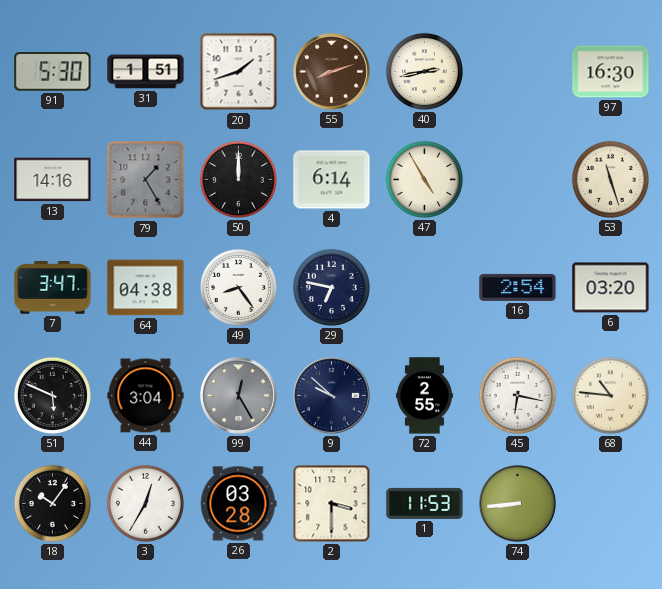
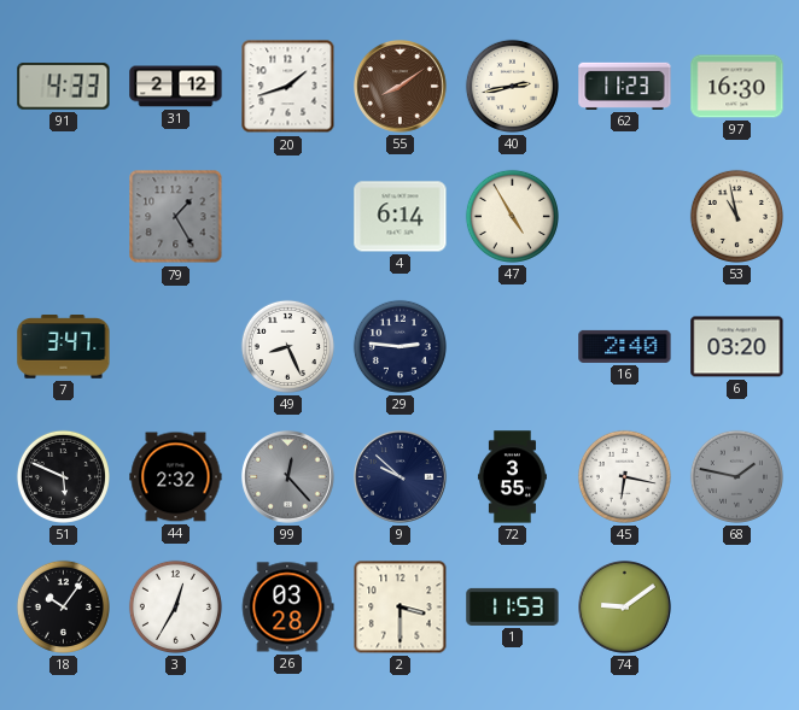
91: 5:30 -> 4:33
31: 1:51 -> 2:12
55: 8:12 -> 8:09
62: none -> 11:23
13: 14:16 -> none
50: 12:00 -> none
53: 11:27 -> 10:58
64: 04:38 -> none
49: 8:24 -> 8:26
29: 6:47 -> 2:46
16: 2:54 -> 2:40
44: 3:04 -> 2:32
99: 12:25 -> 12:23
72: 2:55 -> 3:55
68: 10:46 -> 1:47
68 dial: cream -> grey
74: 8:44 -> 9:09
